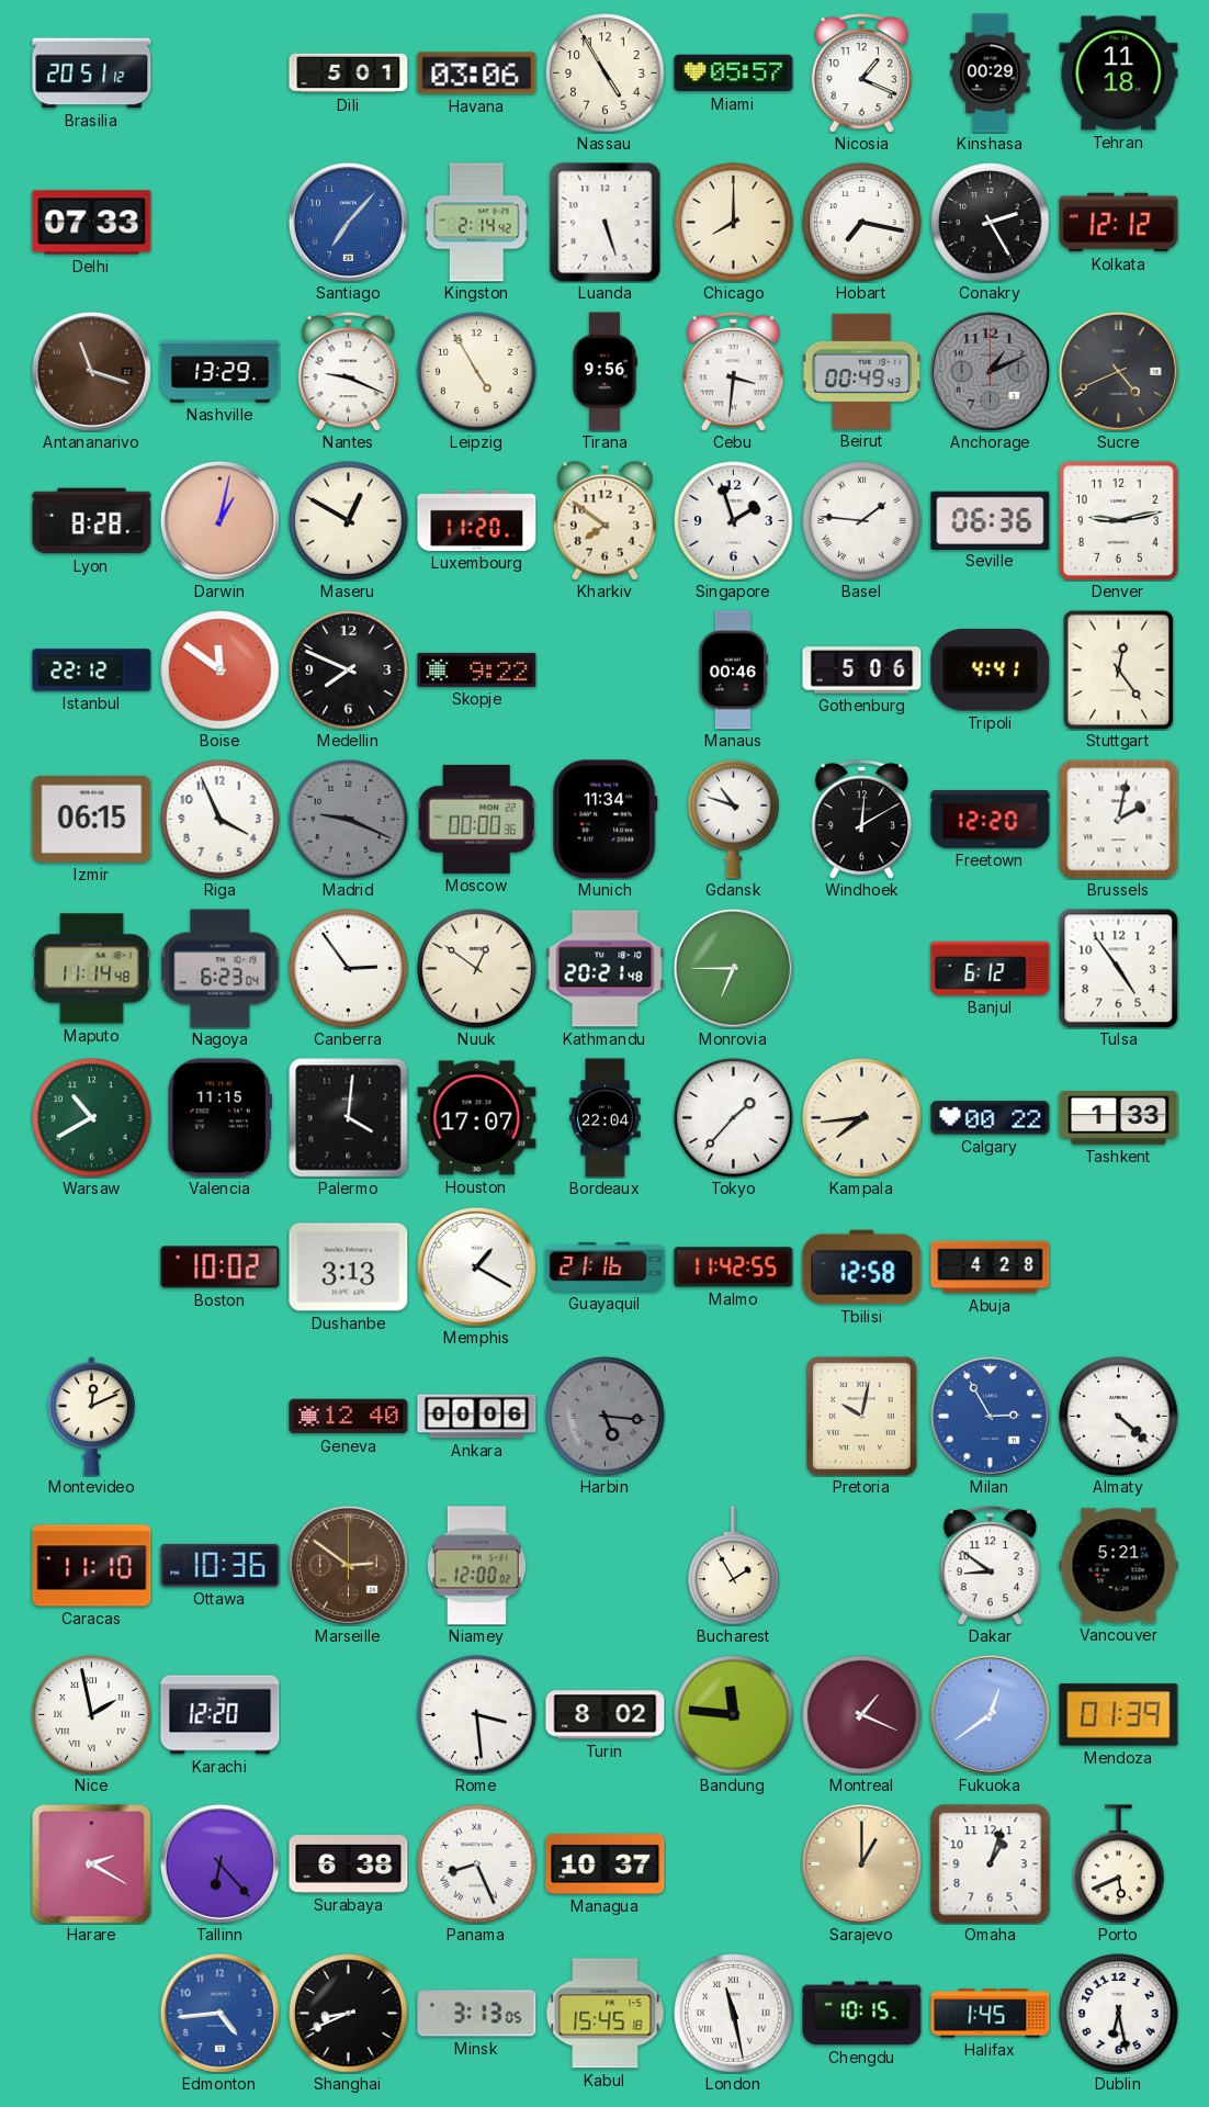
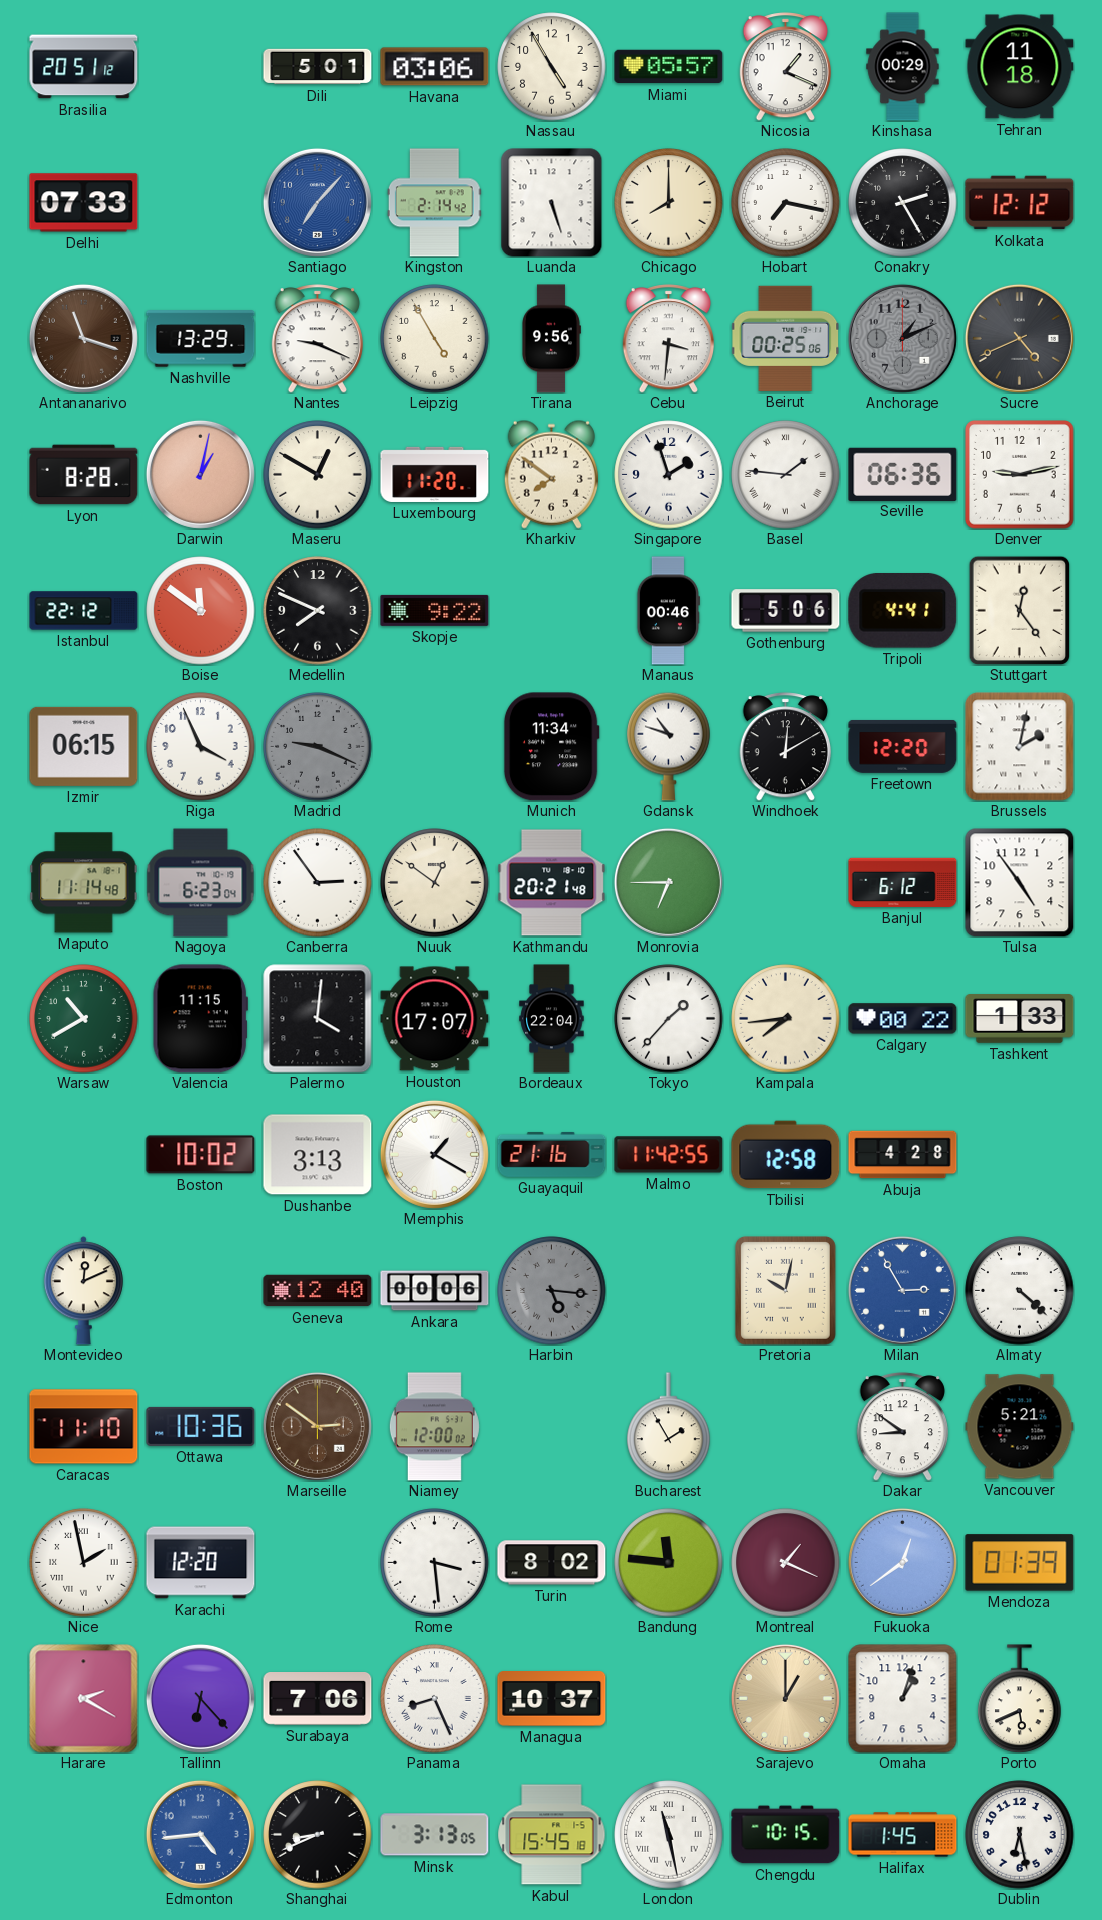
Beirut: 00:49 -> 00:25
Moscow: 00:00 -> none
Surabaya: 6:38 -> 7:06
